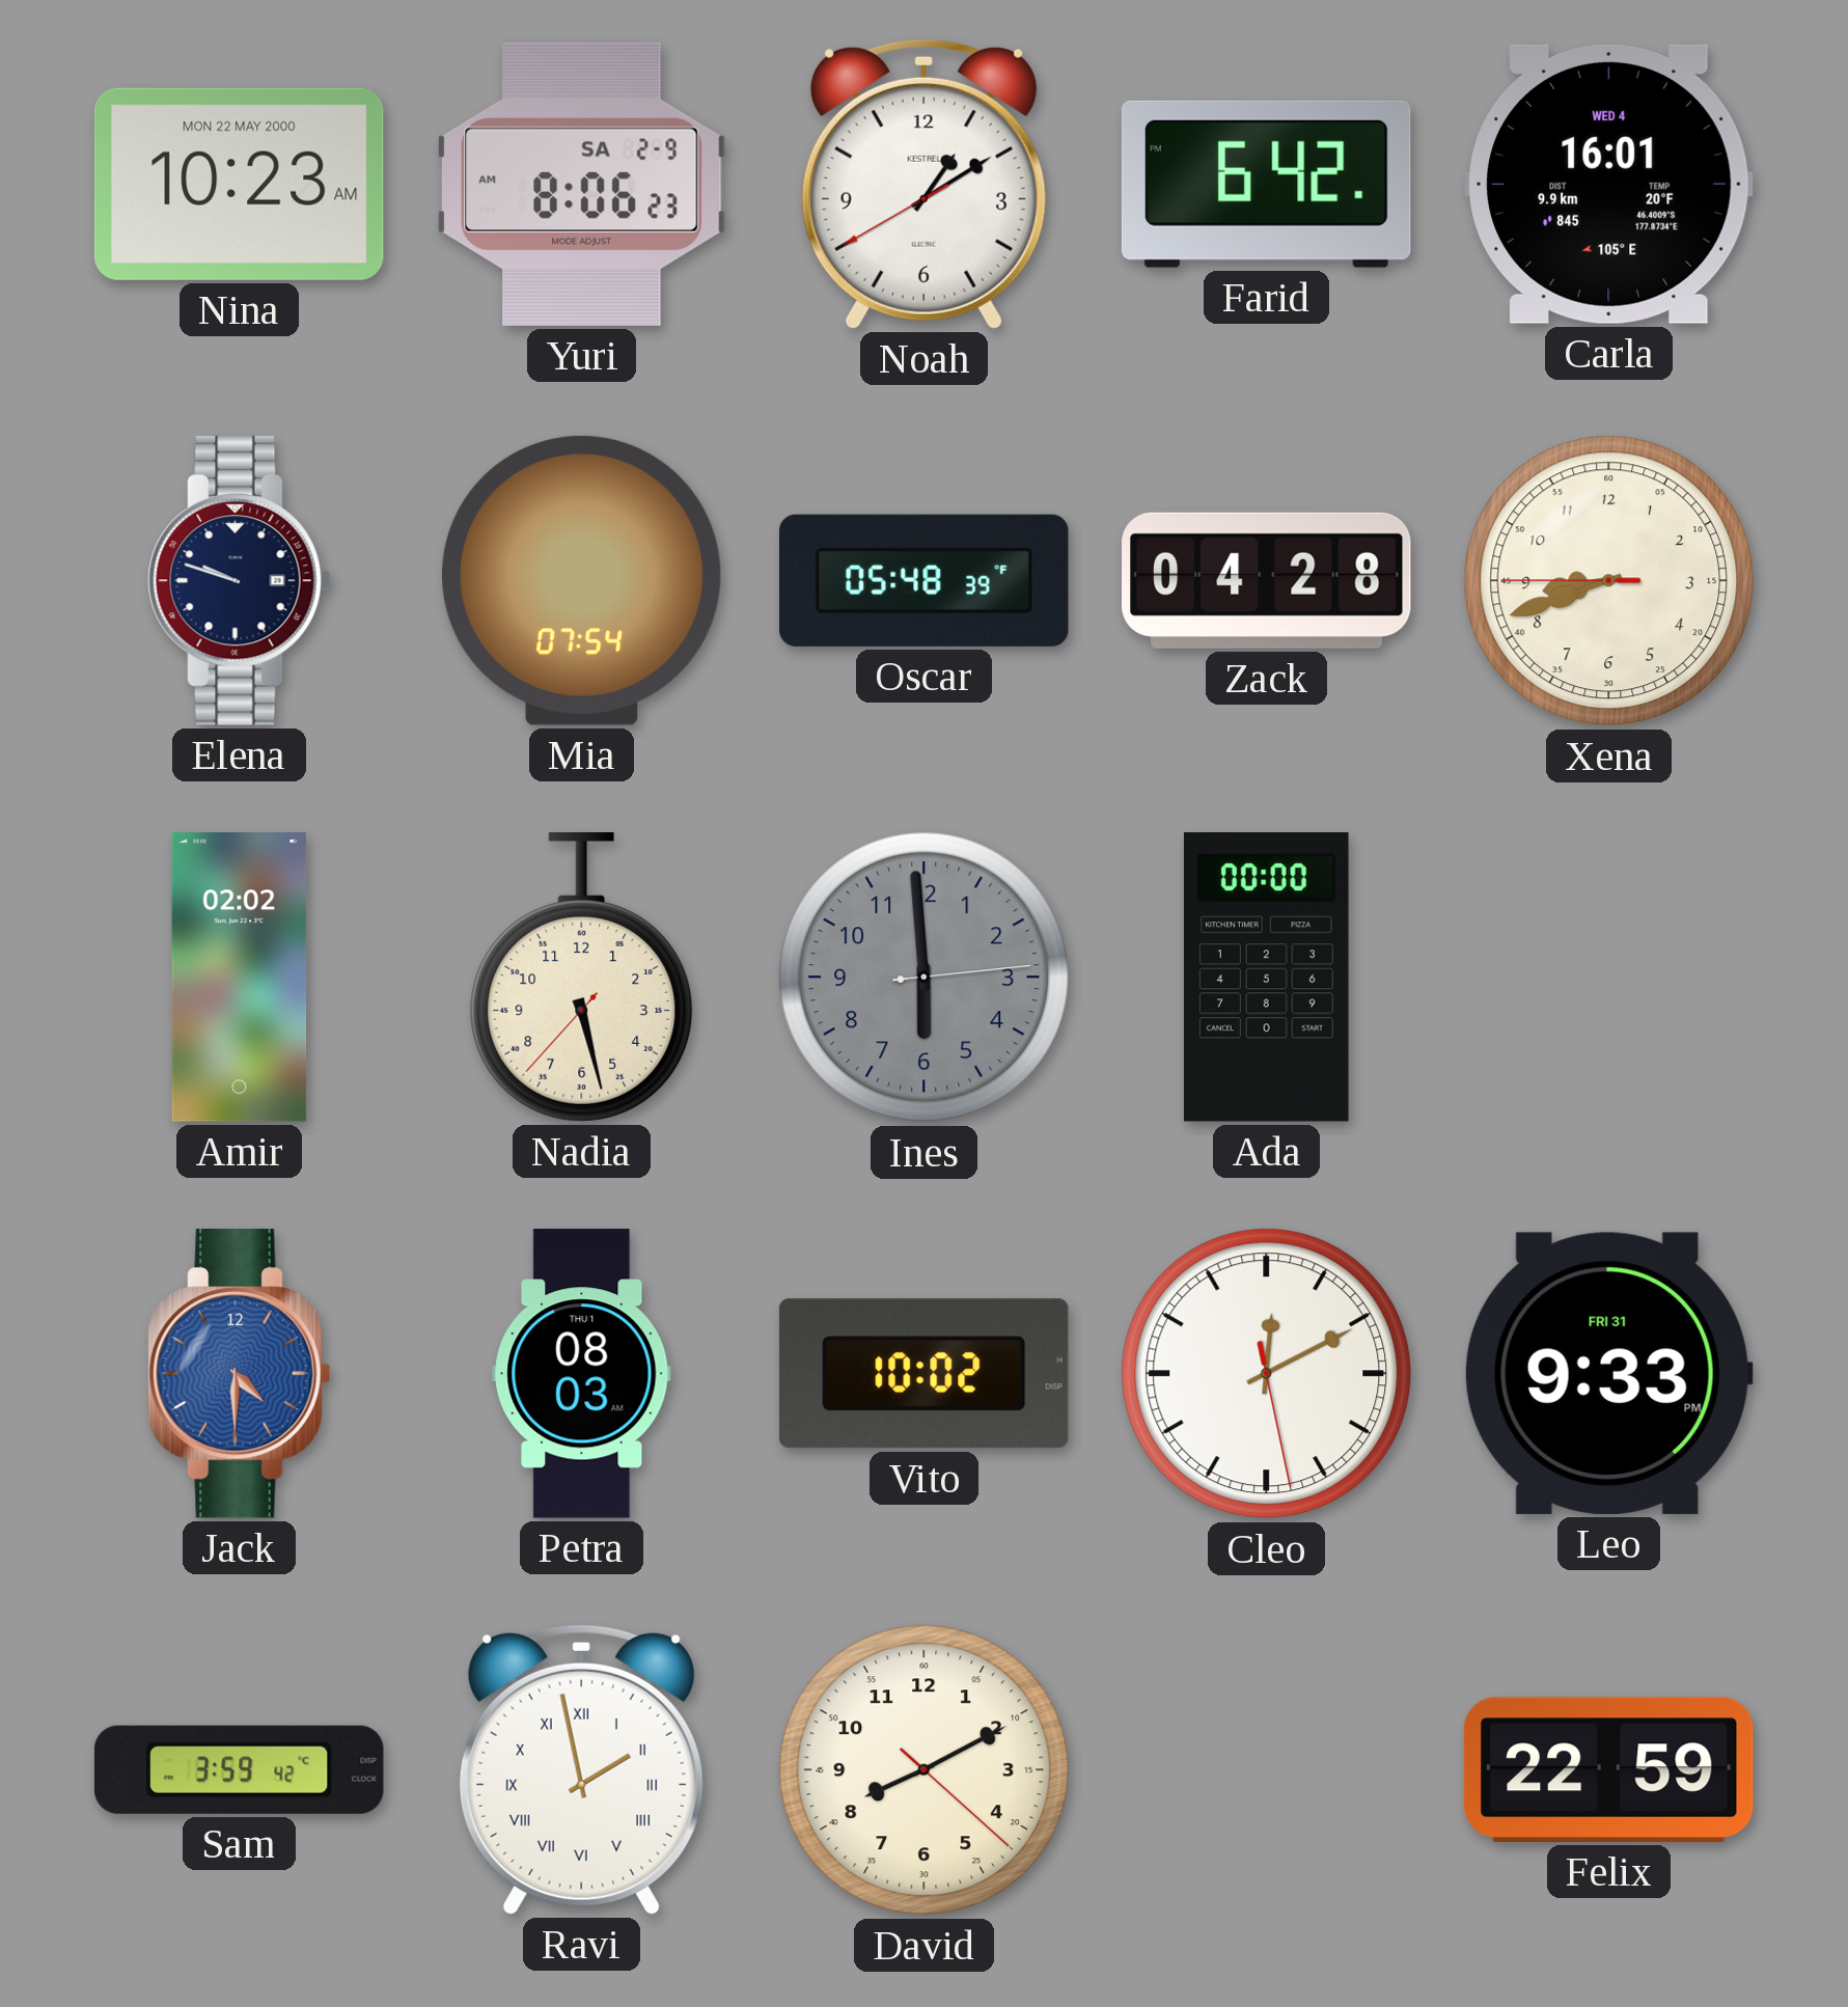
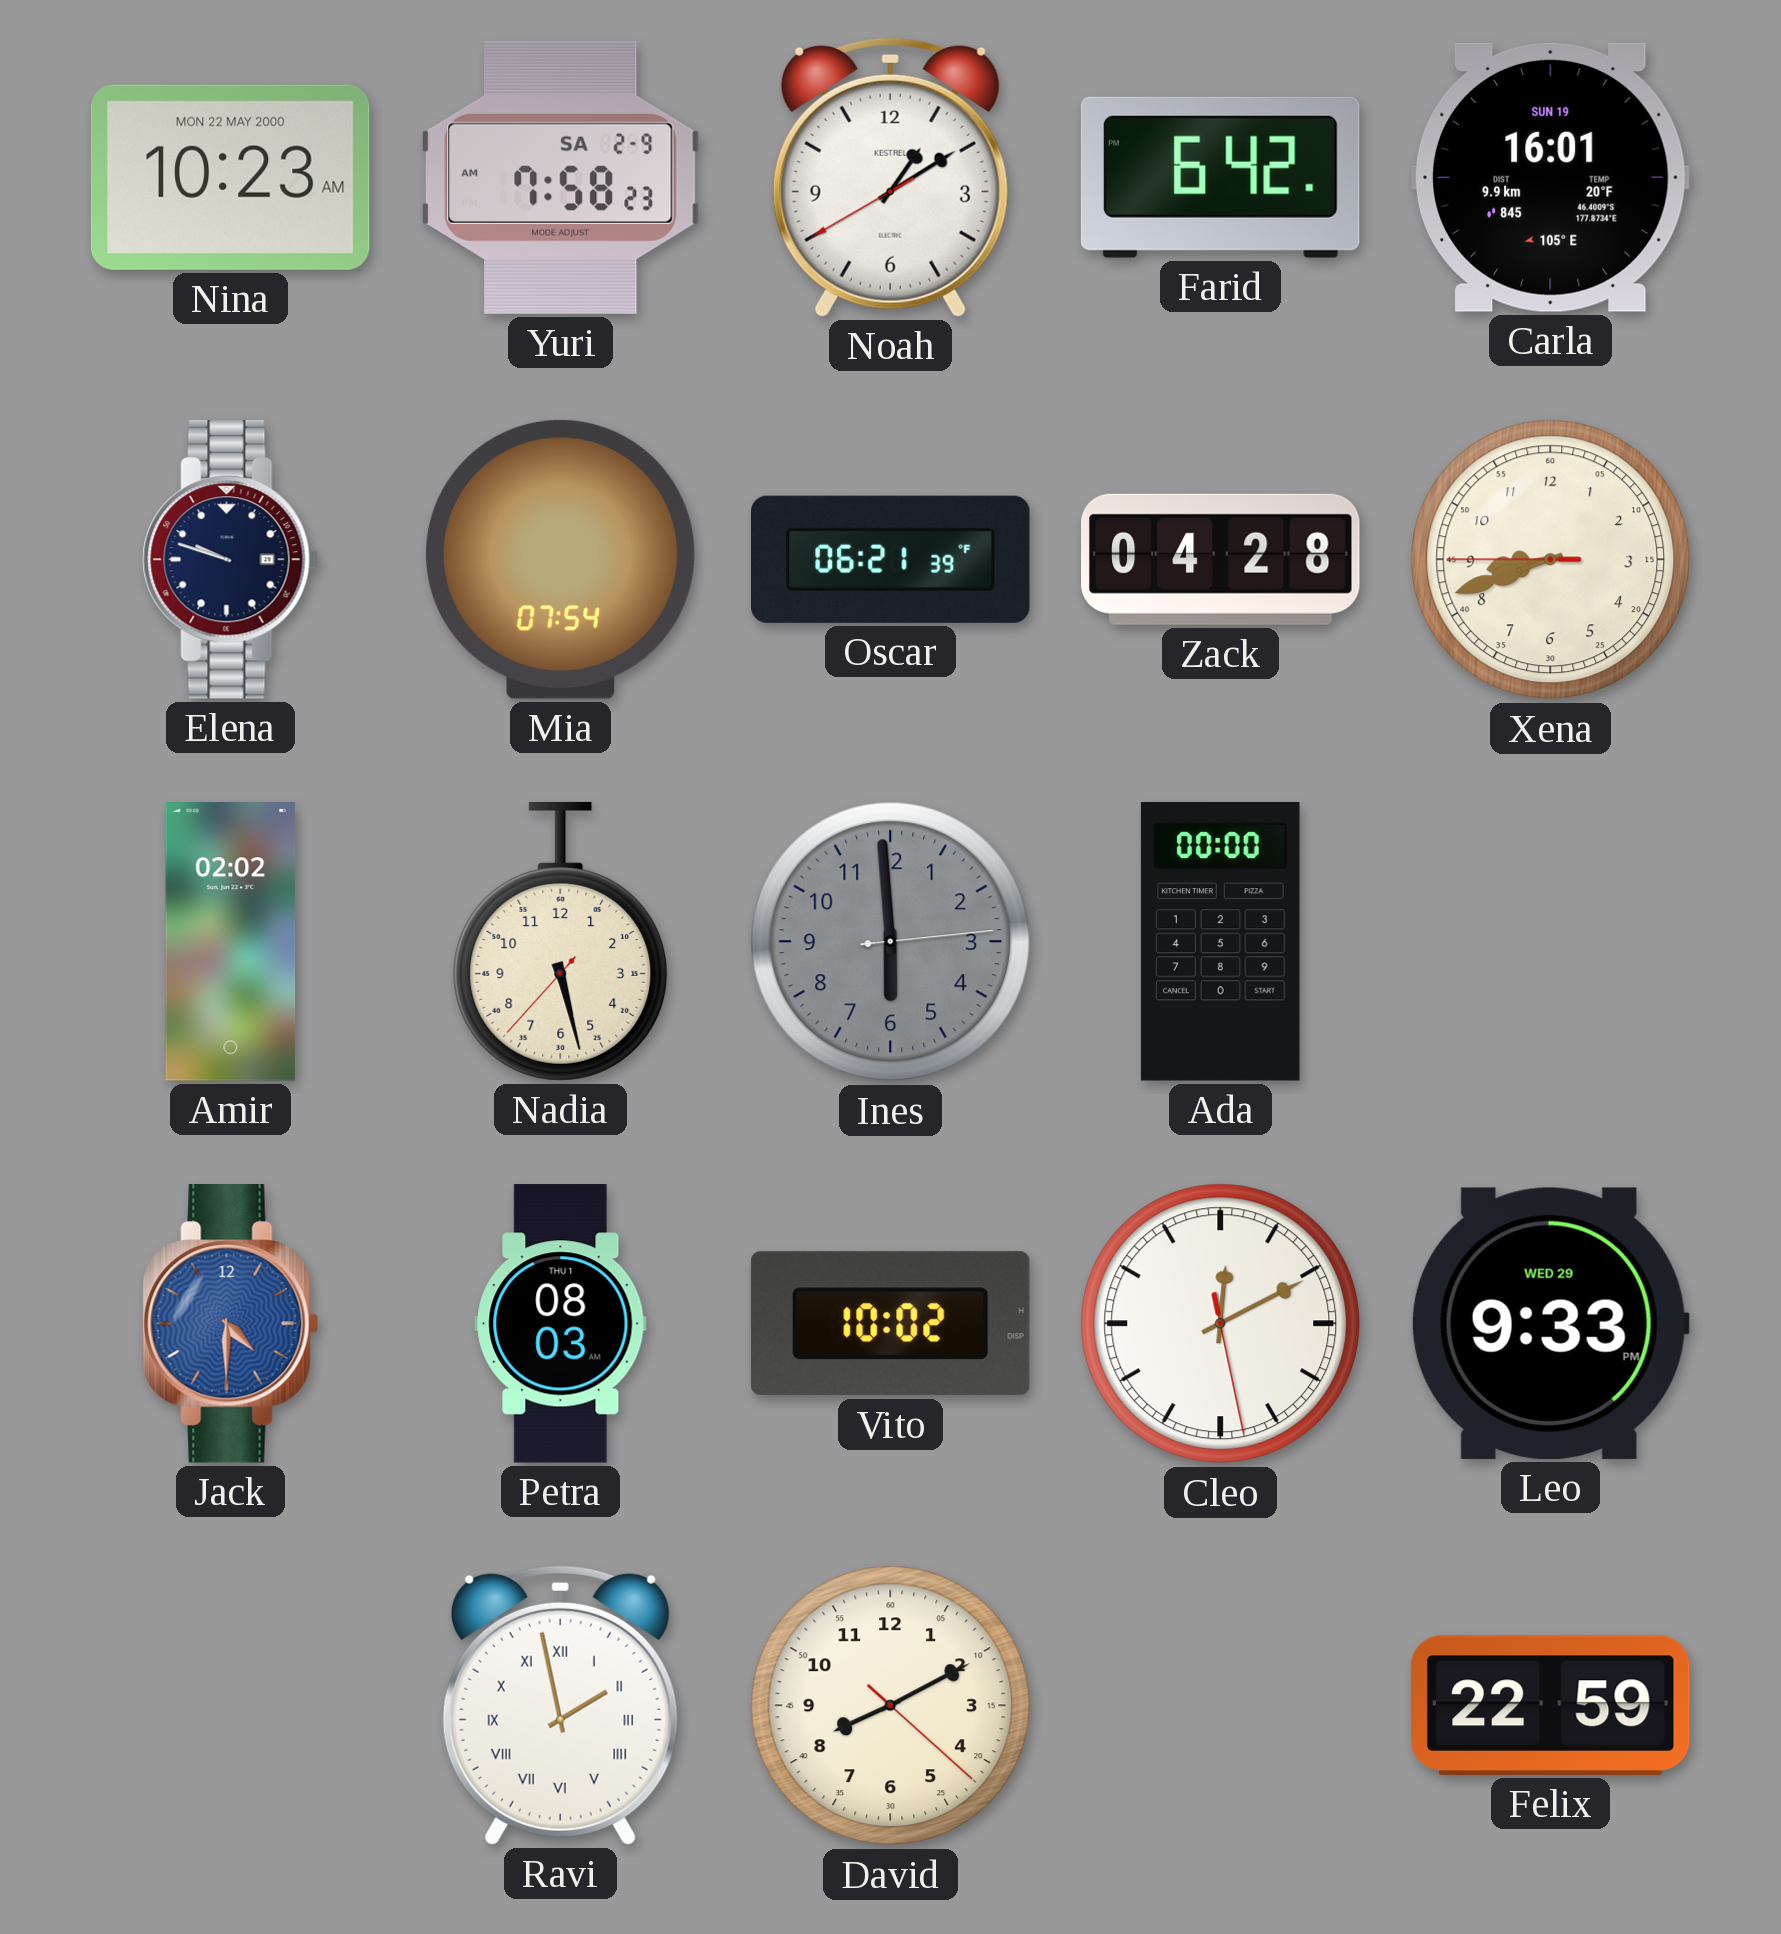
Yuri: 8:06 -> 7:58
Carla date: WED 4 -> SUN 19
Oscar: 05:48 -> 06:21
Leo date: FRI 31 -> WED 29
Sam: 3:59 -> none
